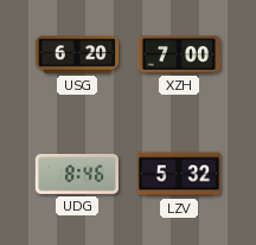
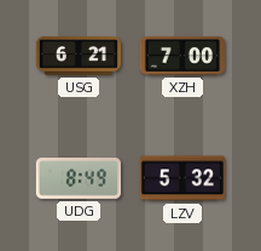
USG: 6:20 -> 6:21
UDG: 8:46 -> 8:49
